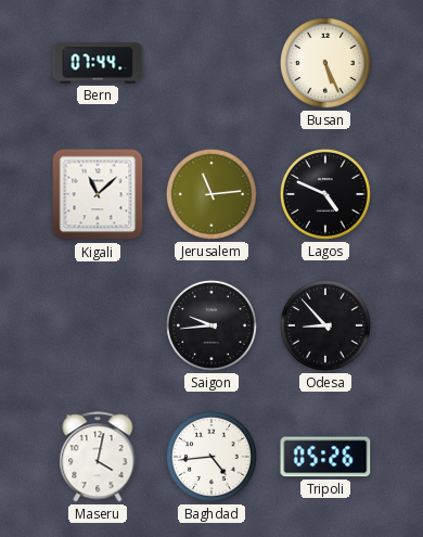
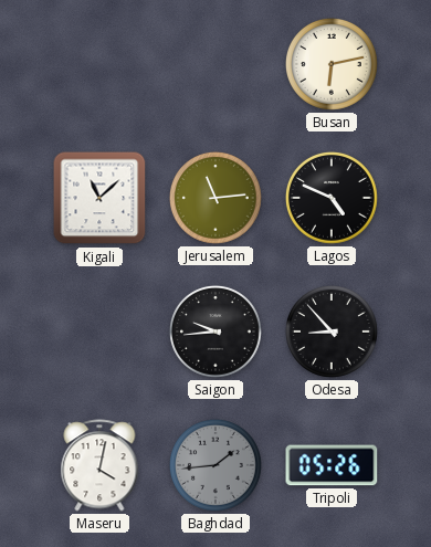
Bern: 07:44 -> none
Busan: 5:26 -> 6:13
Baghdad: 4:44 -> 1:44
Baghdad dial: white -> grey
